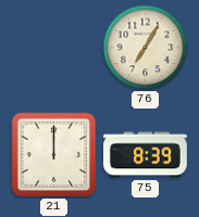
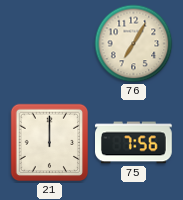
75: 8:39 -> 7:56
